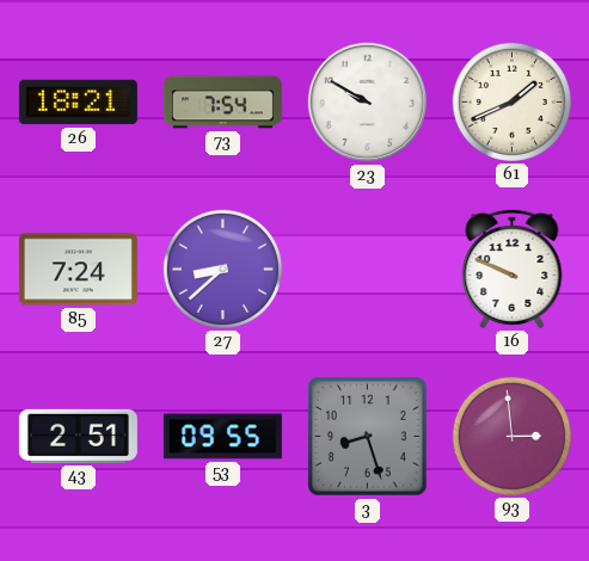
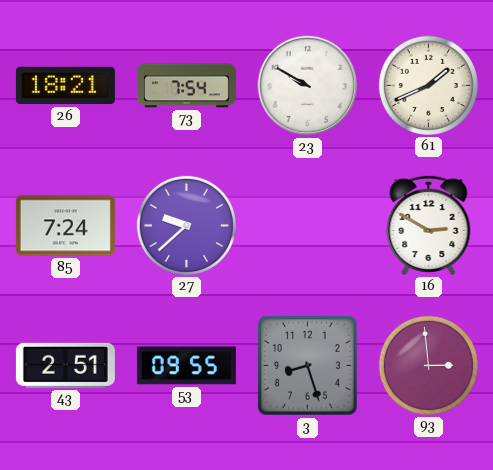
27: 8:38 -> 9:38
16: 9:49 -> 2:50
